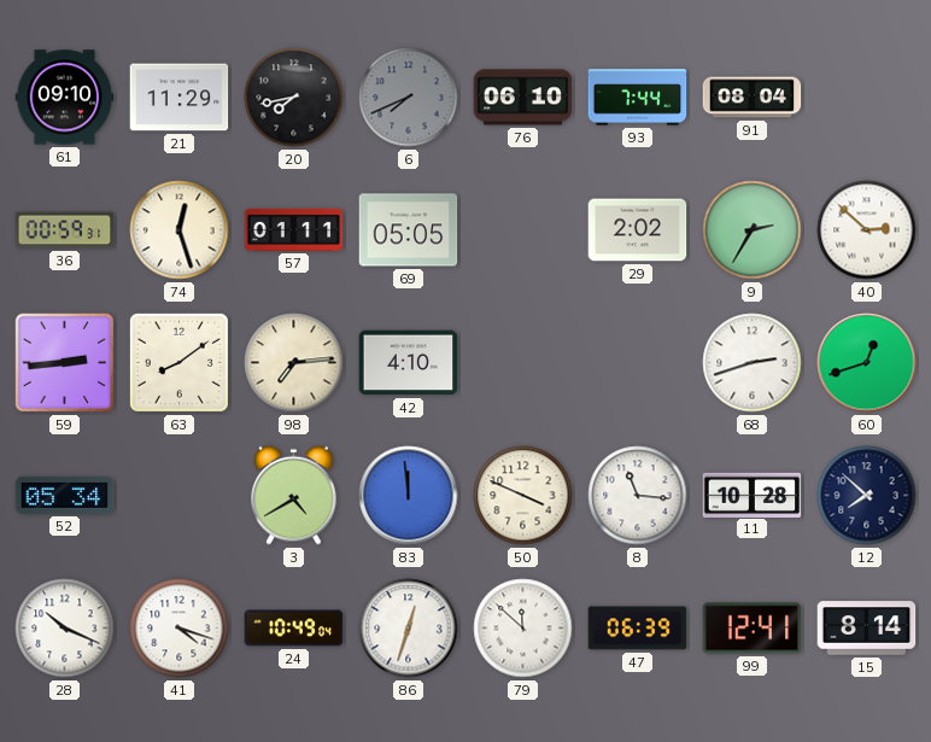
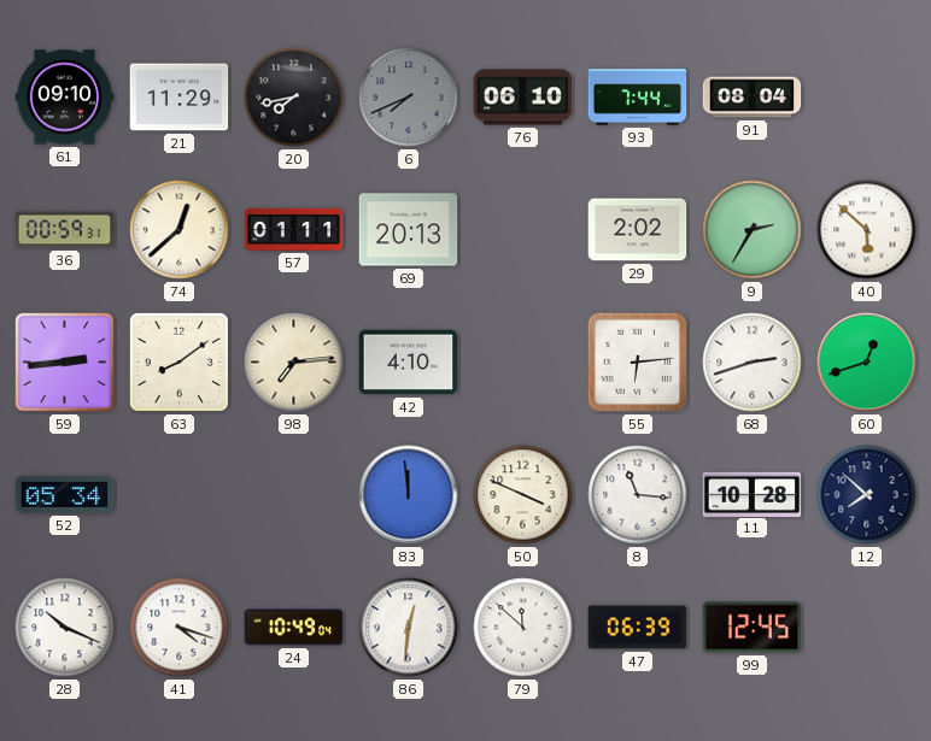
74: 12:27 -> 12:38
69: 05:05 -> 20:13
40: 2:52 -> 5:52
55: none -> 6:14
3: 4:40 -> none
86: 12:33 -> 12:31
99: 12:41 -> 12:45
15: 8:14 -> none
